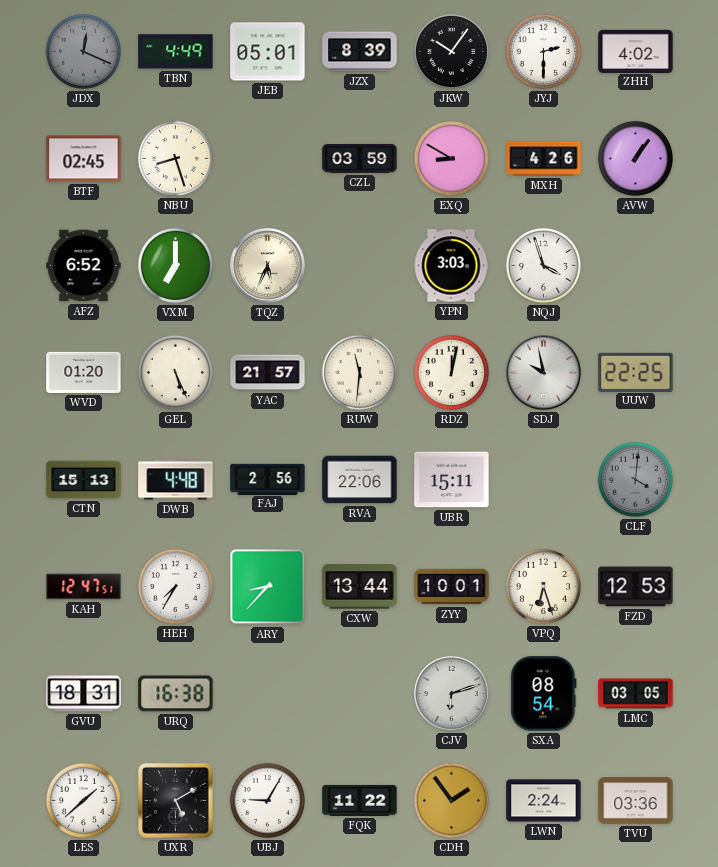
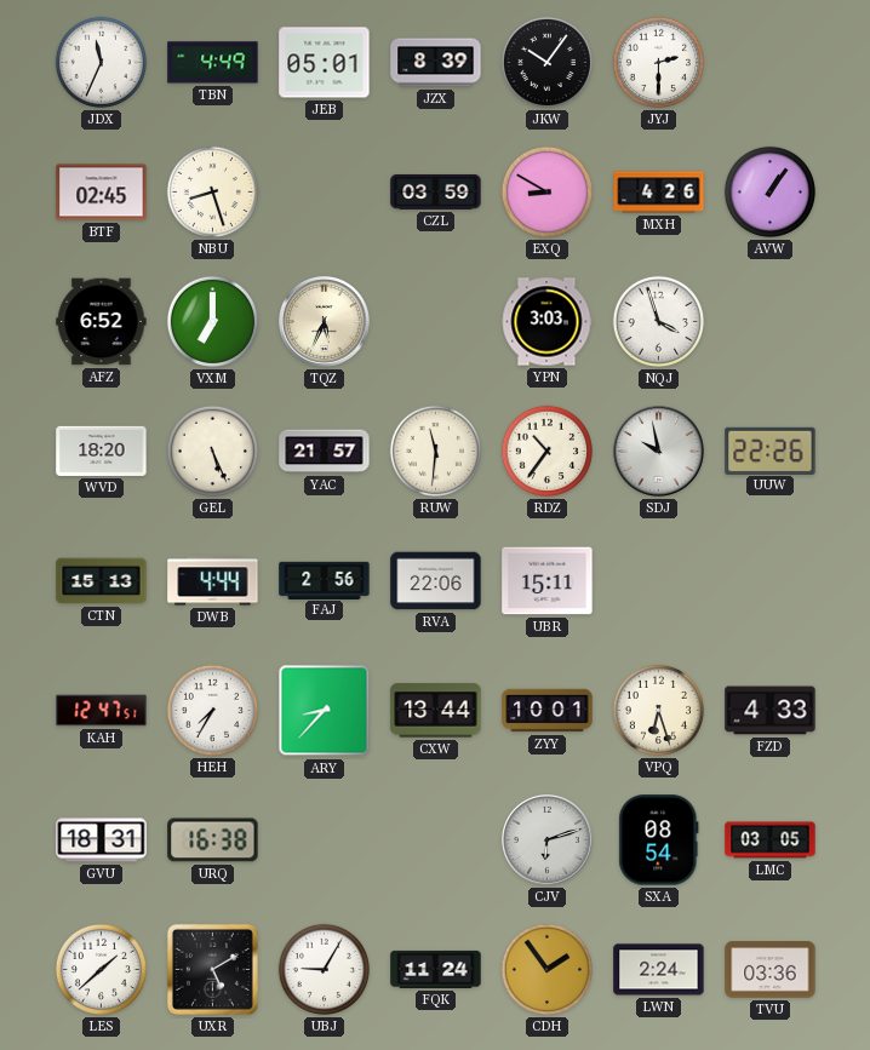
JDX: 12:19 -> 11:34
JDX dial: grey -> white
ZHH: 4:02 -> none
WVD: 01:20 -> 18:20
RDZ: 12:02 -> 10:36
UUW: 22:25 -> 22:26
DWB: 4:48 -> 4:44
CLF: 4:01 -> none
FZD: 12:53 -> 4:33
FQK: 11:22 -> 11:24
